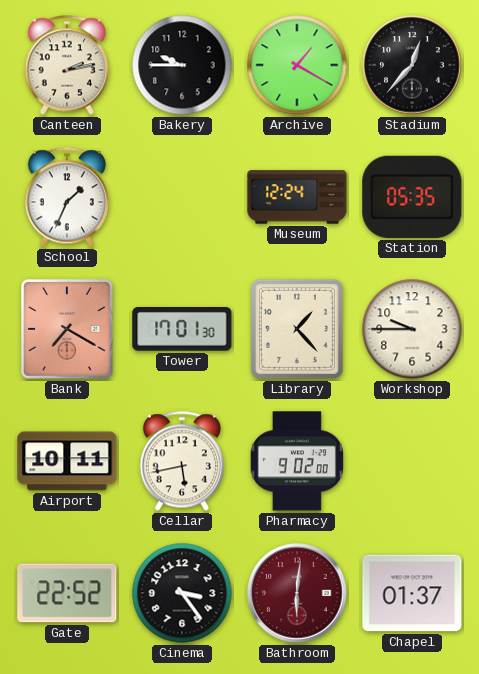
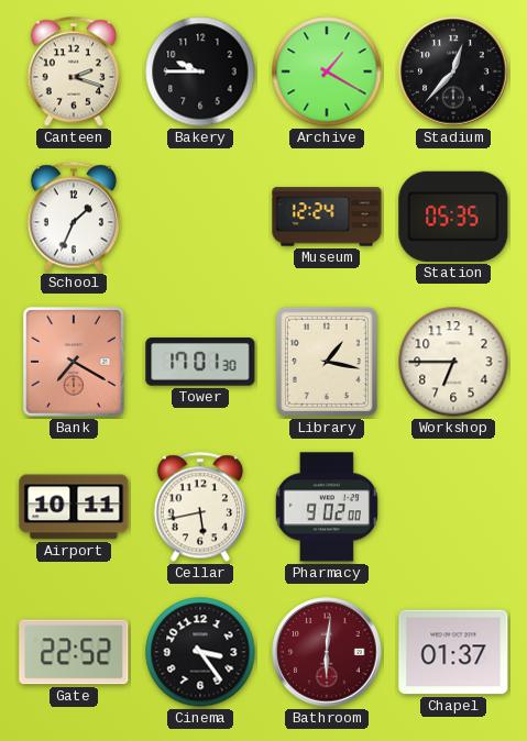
Canteen: 2:13 -> 2:18
Library: 1:23 -> 1:17
Workshop: 9:45 -> 6:45
